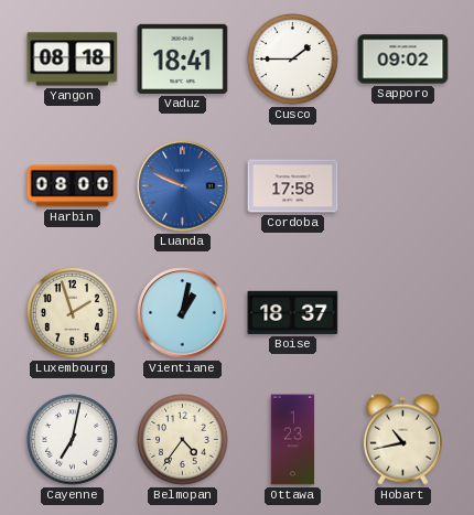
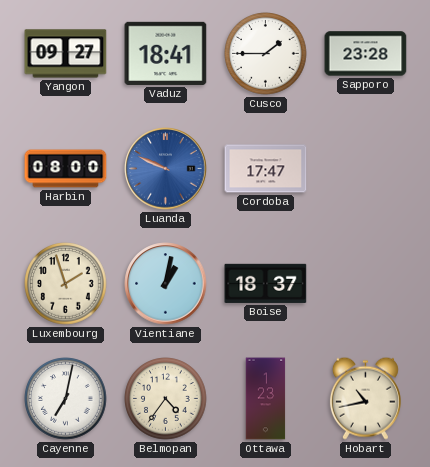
Yangon: 08:18 -> 09:27
Sapporo: 09:02 -> 23:28
Cordoba: 17:58 -> 17:47
